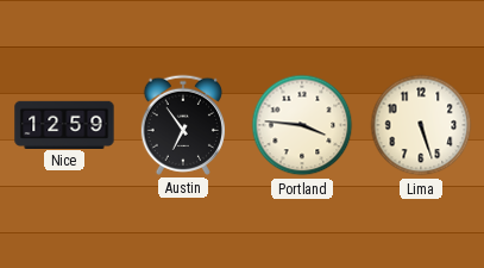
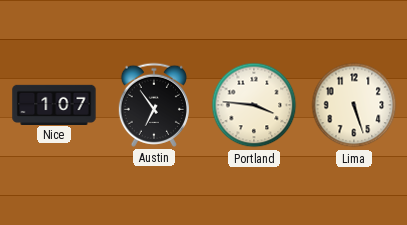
Nice: 12:59 -> 1:07
